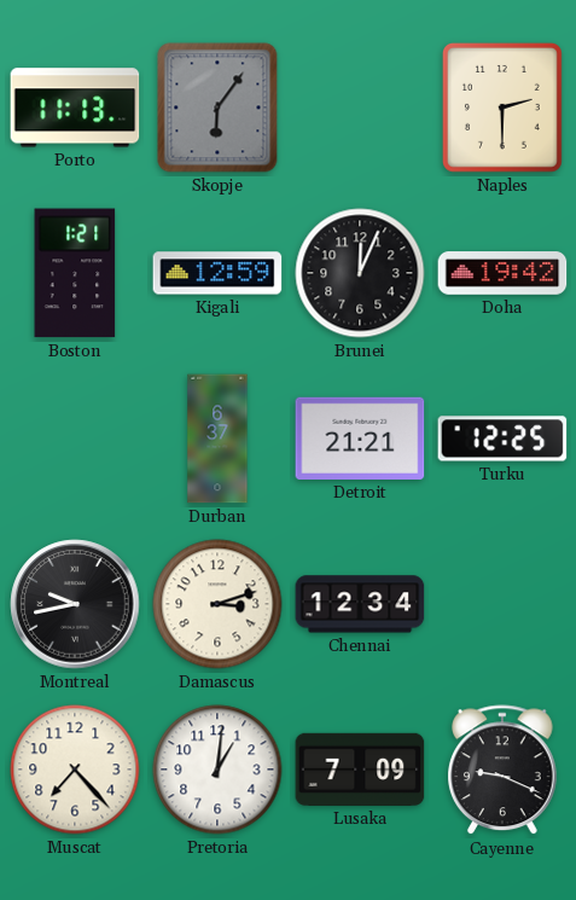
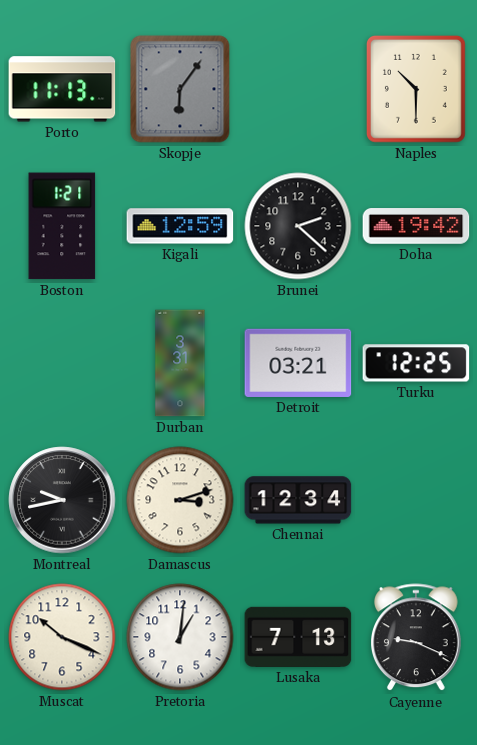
Naples: 2:30 -> 10:30
Brunei: 12:04 -> 2:22
Durban: 6:37 -> 3:31
Detroit: 21:21 -> 03:21
Muscat: 7:23 -> 10:19
Lusaka: 7:09 -> 7:13
